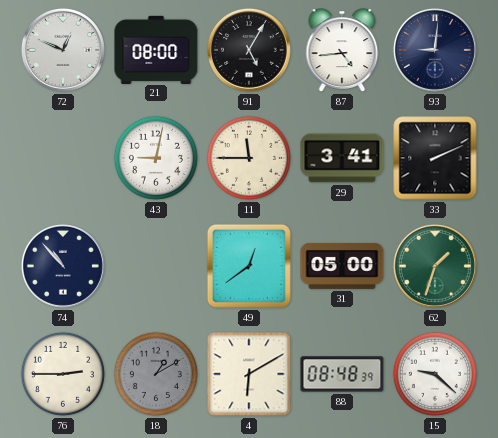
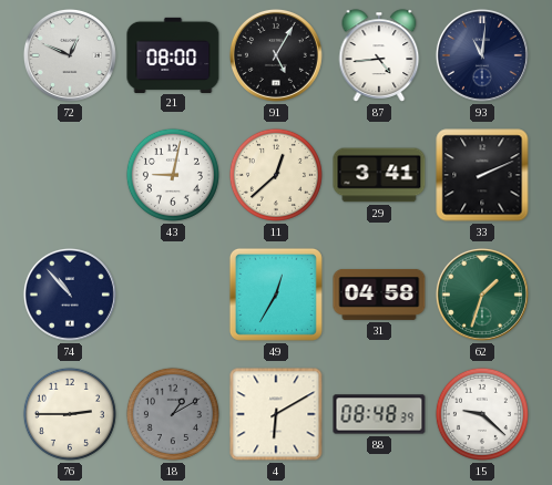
93: 9:01 -> 11:01
11: 11:45 -> 12:38
49: 12:39 -> 12:35
31: 05:00 -> 04:58
